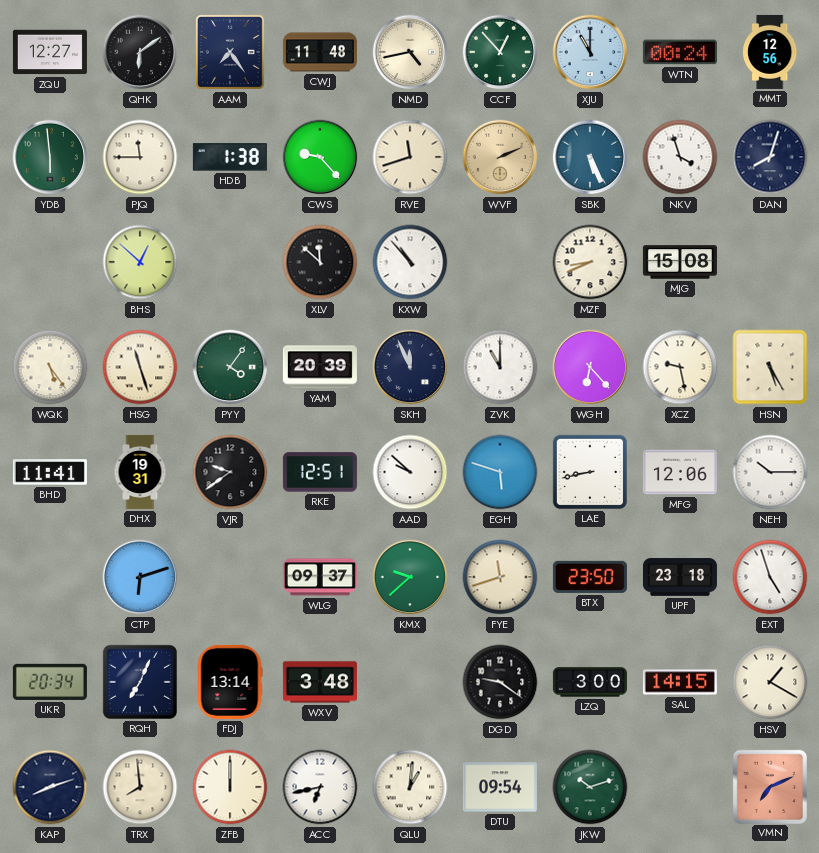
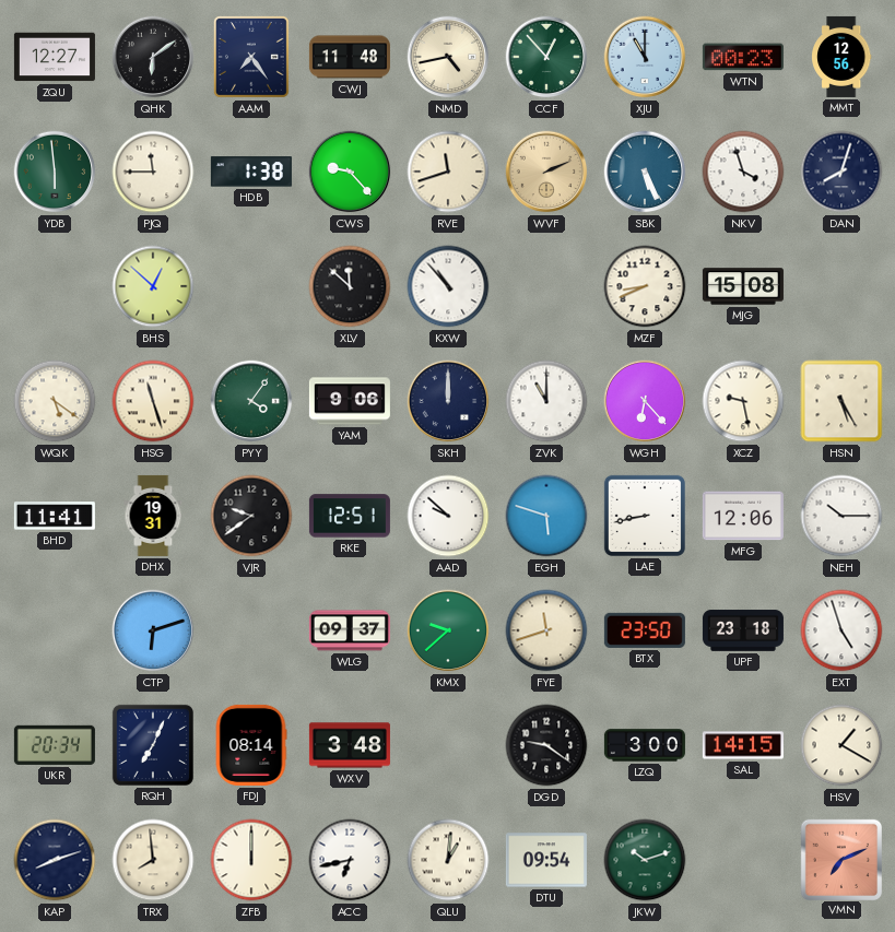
WTN: 00:24 -> 00:23
WQK: 5:24 -> 5:21
YAM: 20:39 -> 9:06
SKH: 11:56 -> 12:00
FDJ: 13:14 -> 08:14
